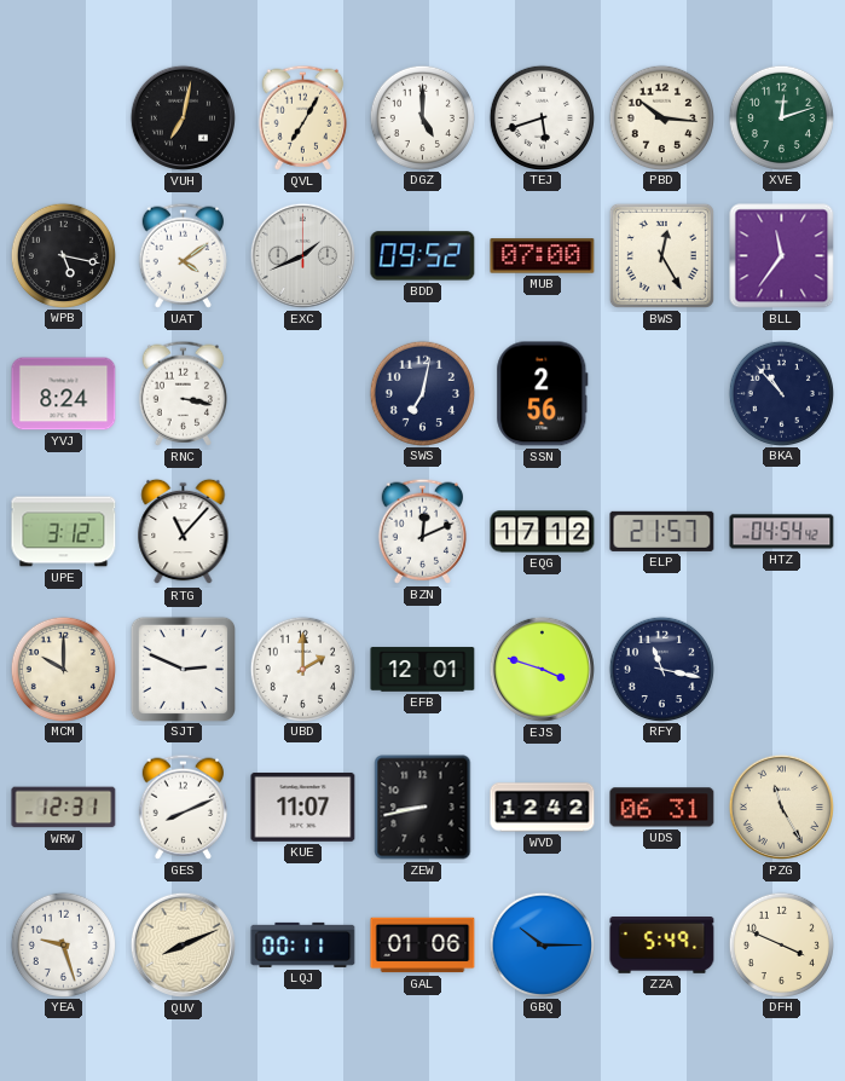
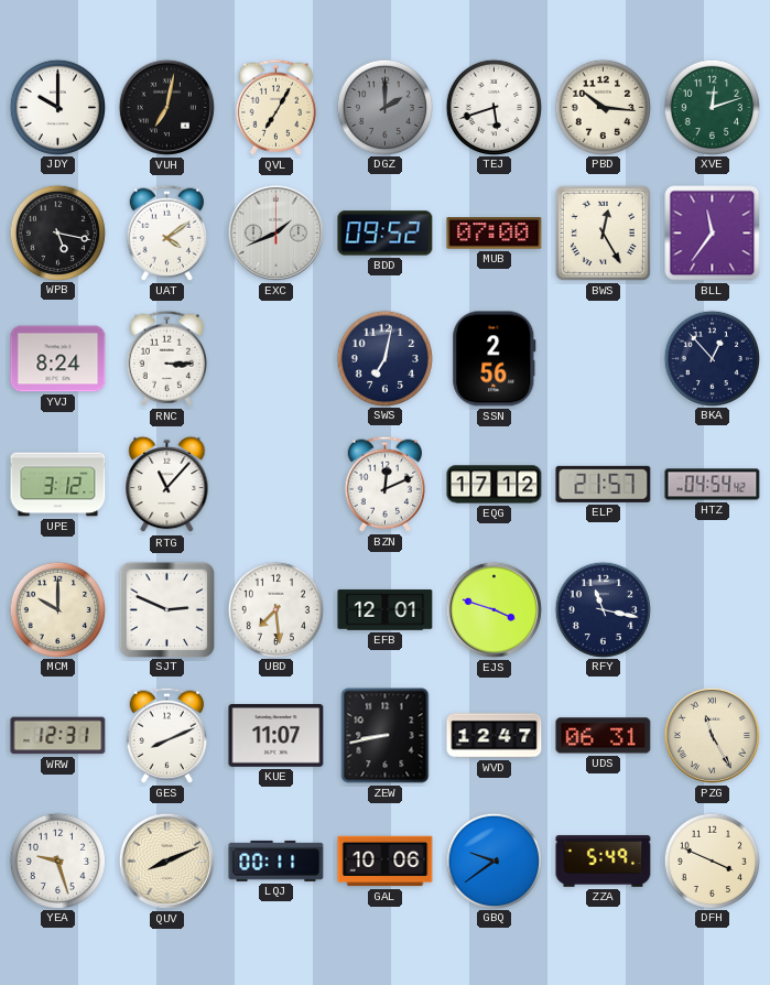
JDY: none -> 10:00
DGZ: 5:00 -> 2:00
DGZ dial: white -> grey
RNC: 3:17 -> 3:15
BKA: 10:53 -> 12:53
UBD: 2:00 -> 7:29
WVD: 12:42 -> 12:47
GAL: 01:06 -> 10:06
GBQ: 10:15 -> 9:39
